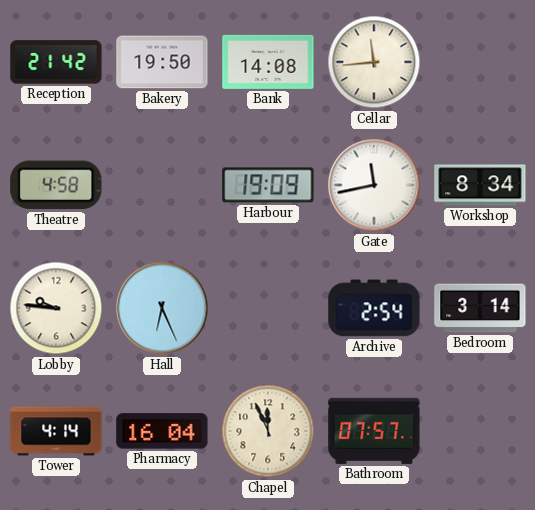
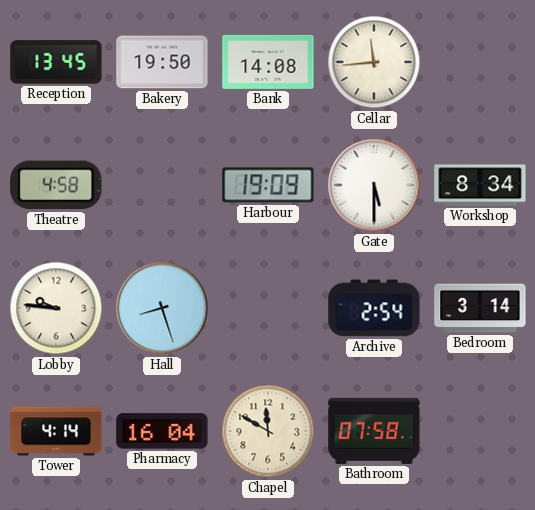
Reception: 21:42 -> 13:45
Gate: 11:43 -> 5:30
Hall: 6:26 -> 8:27
Chapel: 11:56 -> 11:50
Bathroom: 07:57 -> 07:58
